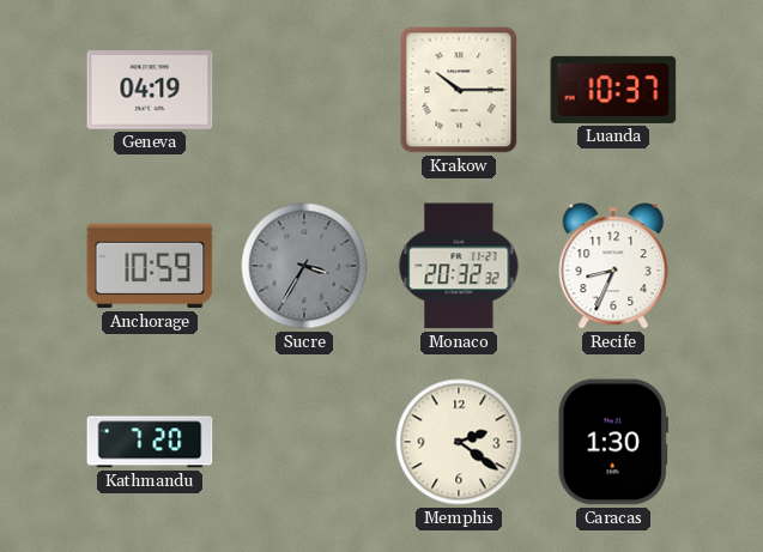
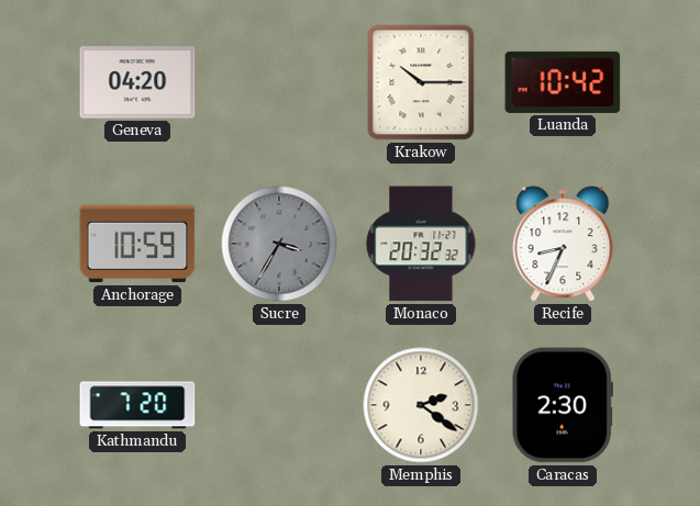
Geneva: 04:19 -> 04:20
Luanda: 10:37 -> 10:42
Caracas: 1:30 -> 2:30
